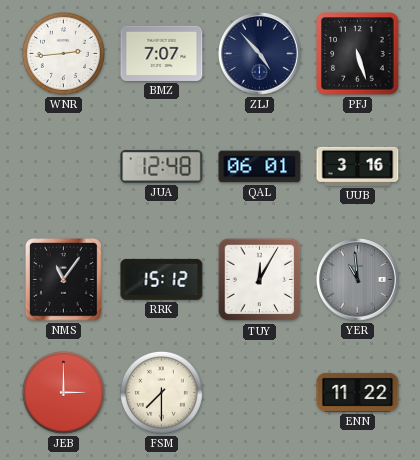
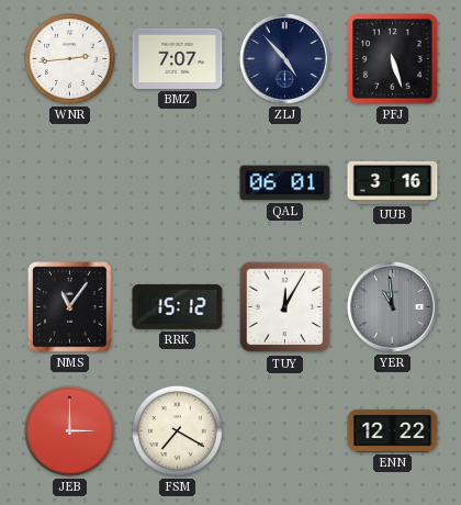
JUA: 12:48 -> none
FSM: 7:30 -> 7:20
ENN: 11:22 -> 12:22
